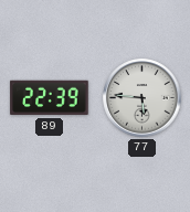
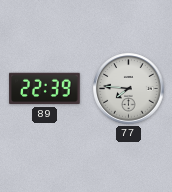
77: 5:46 -> 7:46
